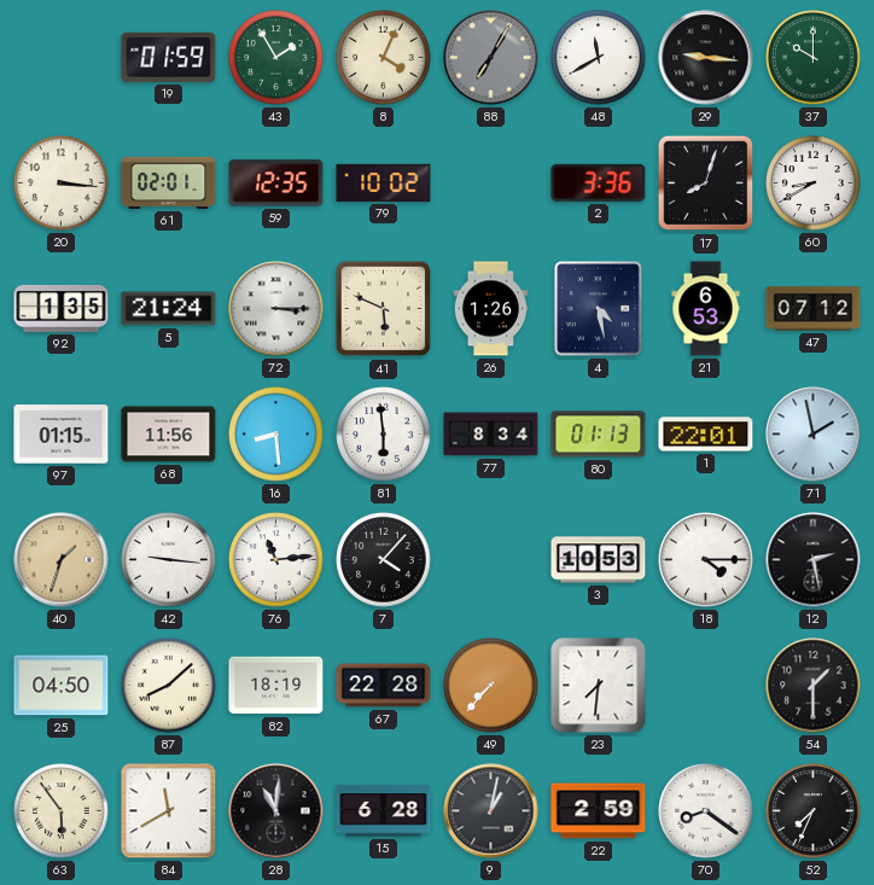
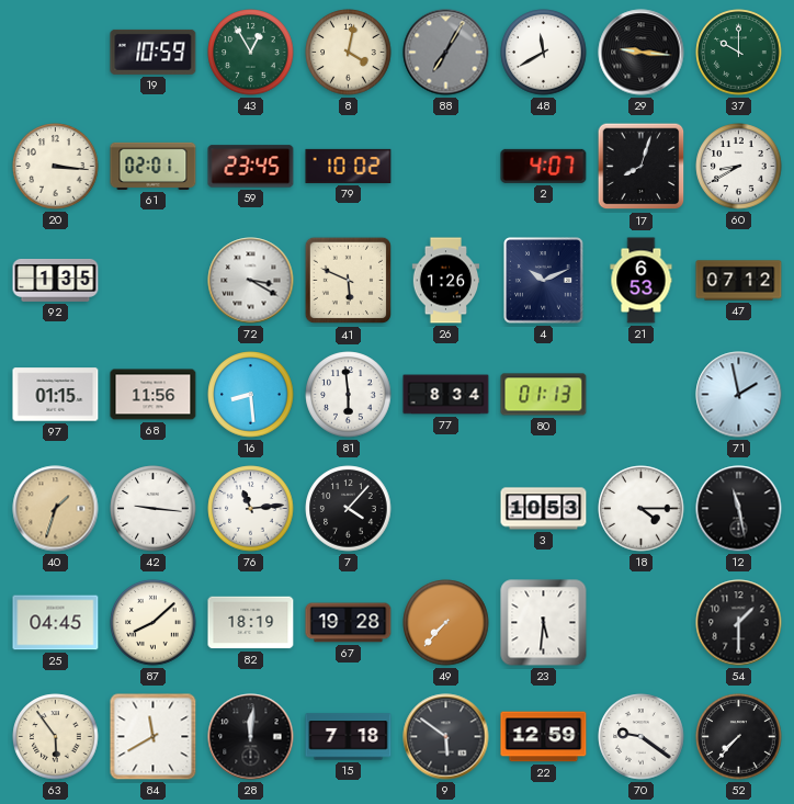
19: 01:59 -> 10:59
43: 1:55 -> 12:55
8: 4:04 -> 4:02
59: 12:35 -> 23:45
2: 3:36 -> 4:07
5: 21:24 -> none
72: 3:15 -> 3:20
4: 4:28 -> 10:11
1: 22:01 -> none
12: 2:28 -> 11:28
25: 04:50 -> 04:45
67: 22:28 -> 19:28
23: 7:31 -> 5:31
28: 11:01 -> 12:01
15: 6:28 -> 7:18
9: 1:02 -> 5:51
22: 2:59 -> 12:59
70: 8:21 -> 9:21
52: 7:34 -> 7:37
